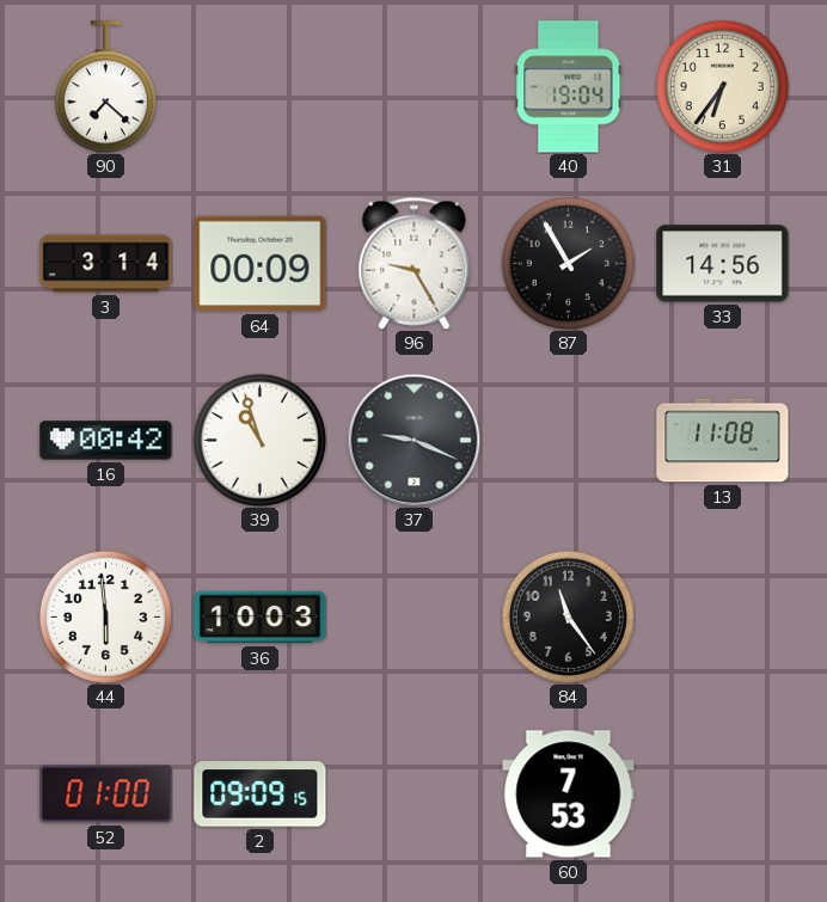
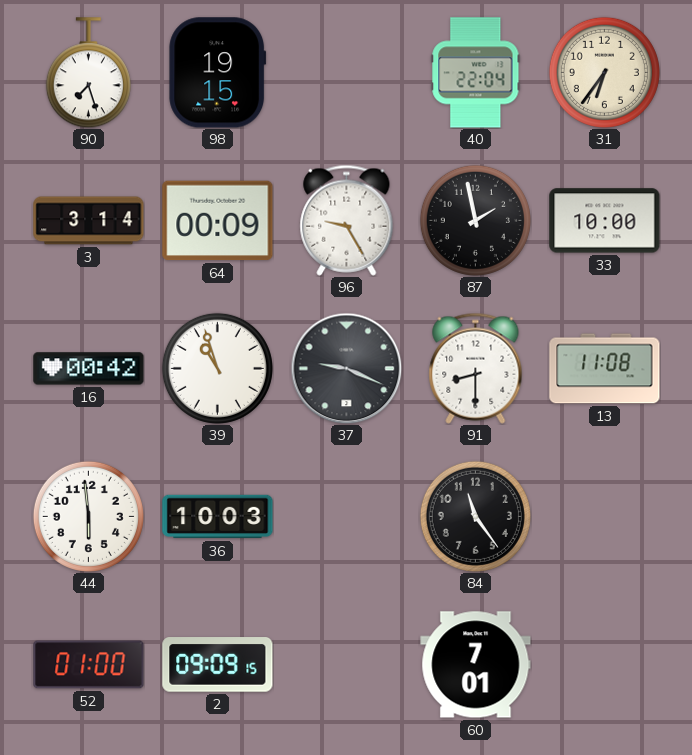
90: 7:22 -> 7:27
98: none -> 19:15
40: 19:04 -> 22:04
87: 1:55 -> 1:58
33: 14:56 -> 10:00
91: none -> 8:30
60: 7:53 -> 7:01
